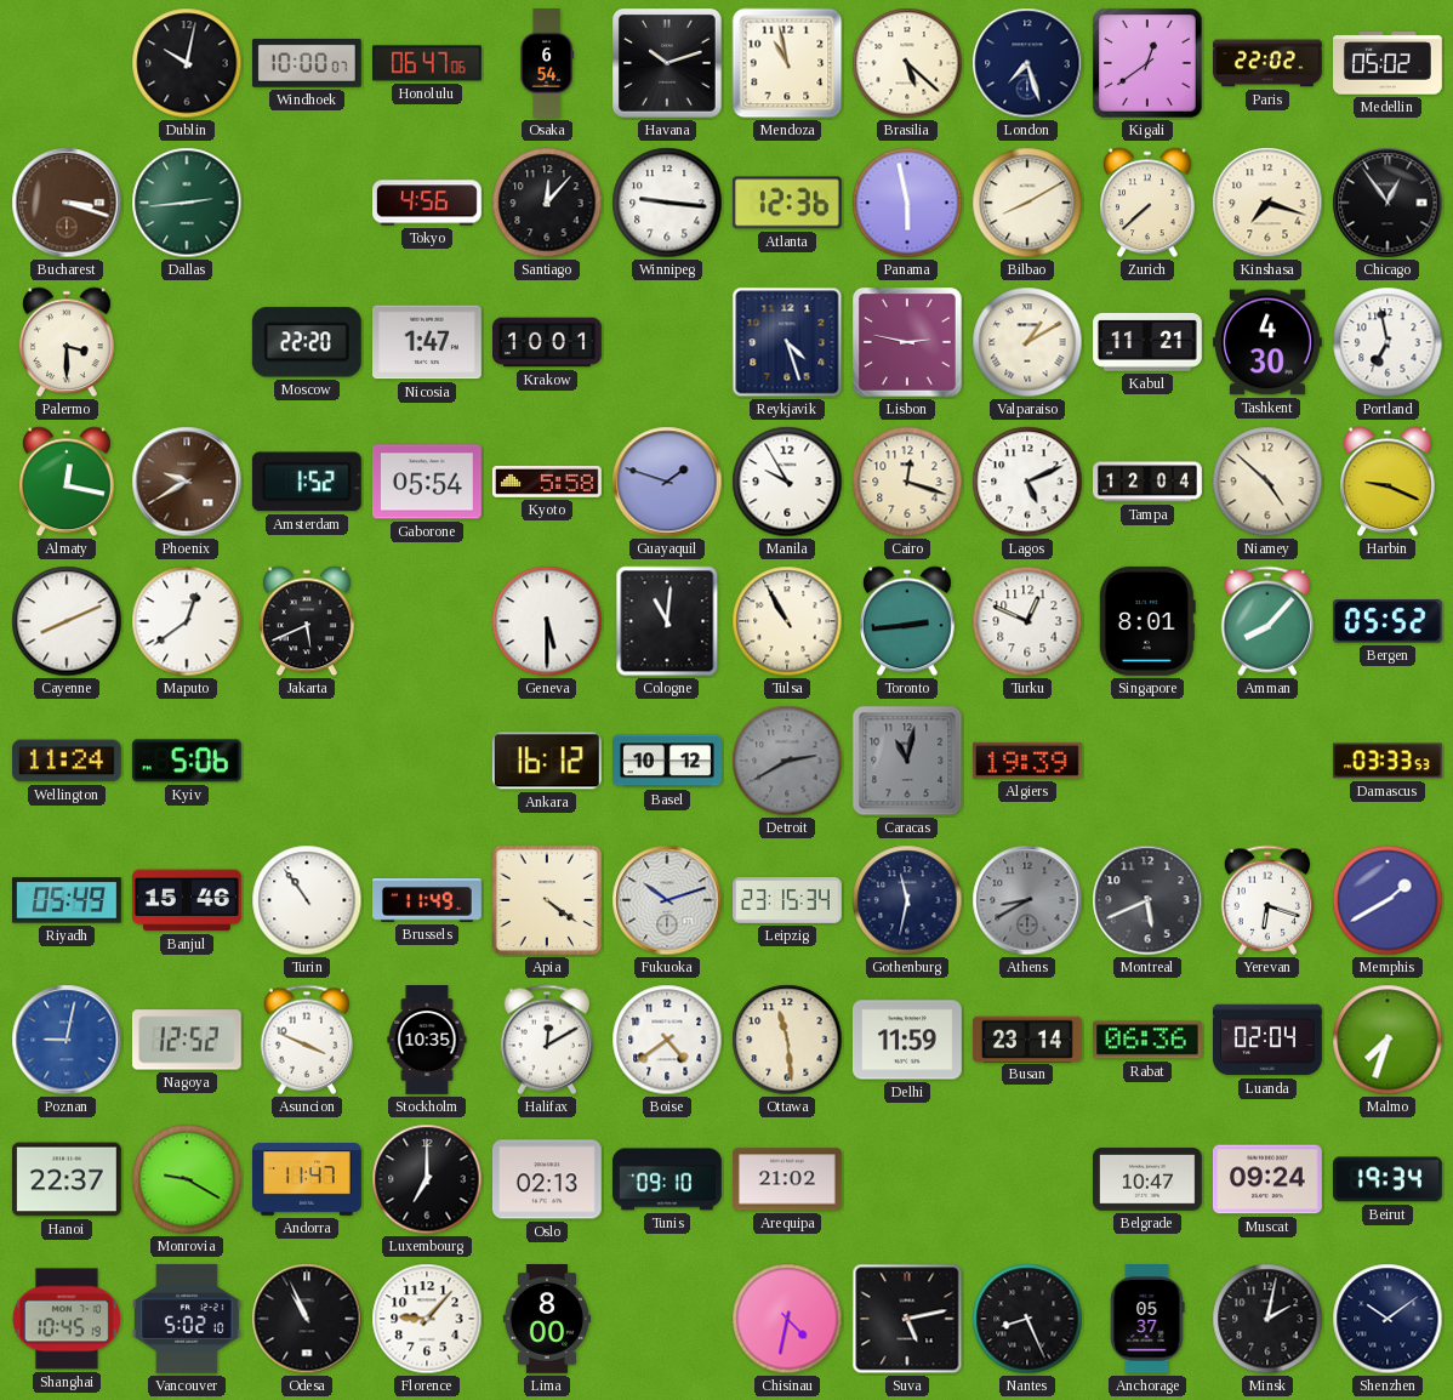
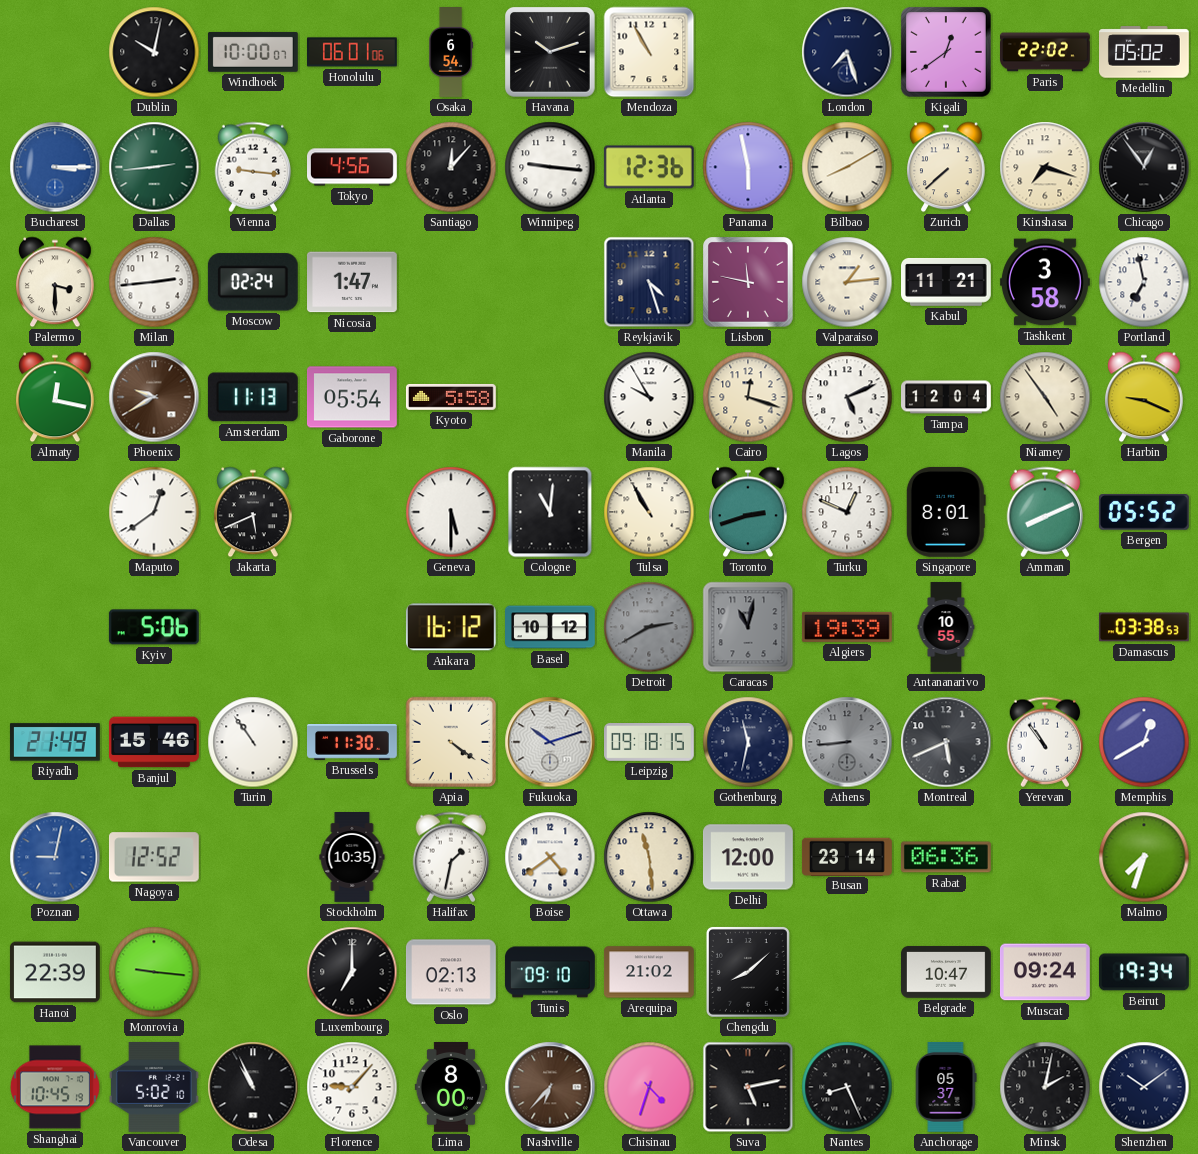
Honolulu: 06:47 -> 06:01
Mendoza: 10:58 -> 10:55
Brasilia: 5:22 -> none
Bucharest: 3:18 -> 3:15
Bucharest dial: brown -> blue
Vienna: none -> 9:16
Milan: none -> 2:44
Moscow: 22:20 -> 02:24
Krakow: 10:01 -> none
Lisbon: 2:47 -> 11:47
Valparaiso: 1:10 -> 1:14
Tashkent: 4:30 -> 3:58
Amsterdam: 1:52 -> 11:13
Guayaquil: 1:48 -> none
Niamey: 4:52 -> 4:54
Cayenne: 8:11 -> none
Toronto: 2:44 -> 2:42
Amman: 8:07 -> 8:11
Wellington: 11:24 -> none
Antananarivo: none -> 10:55
Damascus: 03:33 -> 03:38
Riyadh: 05:49 -> 21:49
Brussels: 11:49 -> 11:30
Leipzig: 23:15 -> 09:18
Athens: 8:40 -> 8:44
Yerevan: 6:18 -> 10:54
Memphis: 1:40 -> 12:40
Asuncion: 3:49 -> none
Halifax: 12:10 -> 1:32
Delhi: 11:59 -> 12:00
Luanda: 02:04 -> none
Hanoi: 22:37 -> 22:39
Monrovia: 9:20 -> 9:16
Andorra: 11:47 -> none
Chengdu: none -> 8:08
Nashville: none -> 6:37
Chisinau: 4:32 -> 4:33
